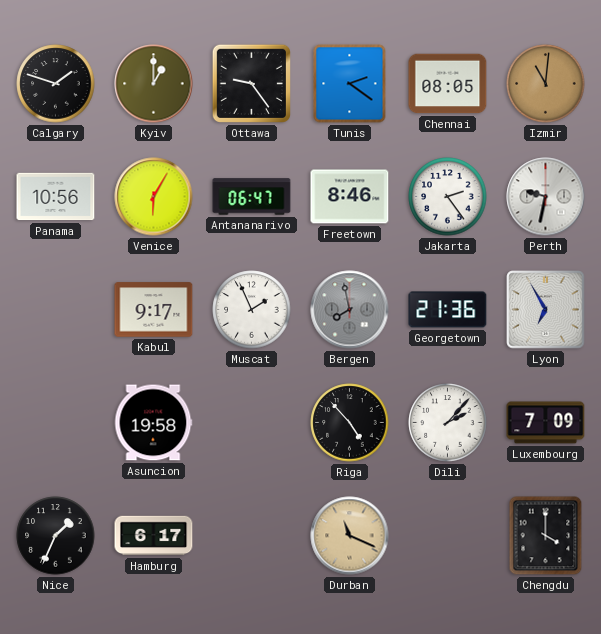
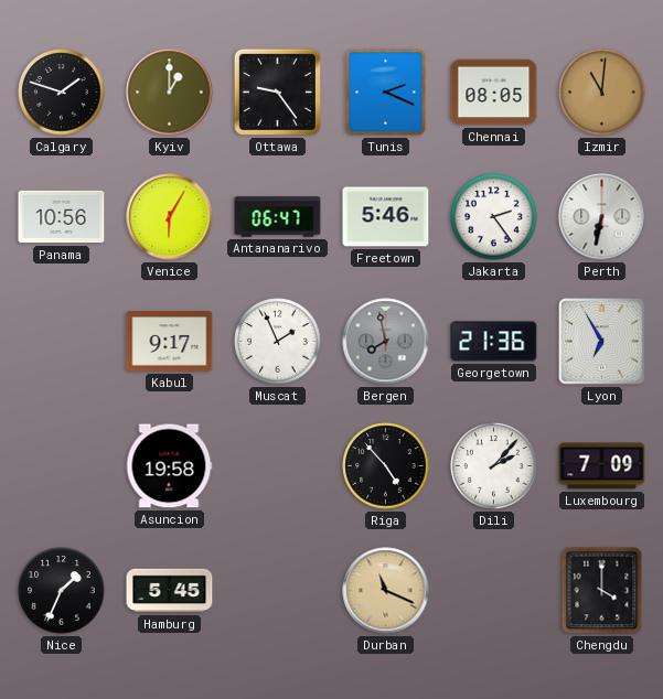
Tunis: 2:21 -> 2:19
Freetown: 8:46 -> 5:46
Perth: 9:32 -> 6:32
Hamburg: 6:17 -> 5:45
